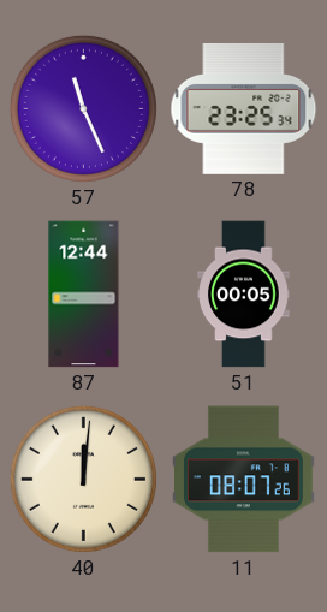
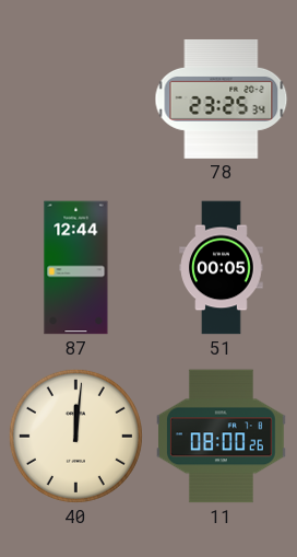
57: 11:26 -> none
11: 08:07 -> 08:00
